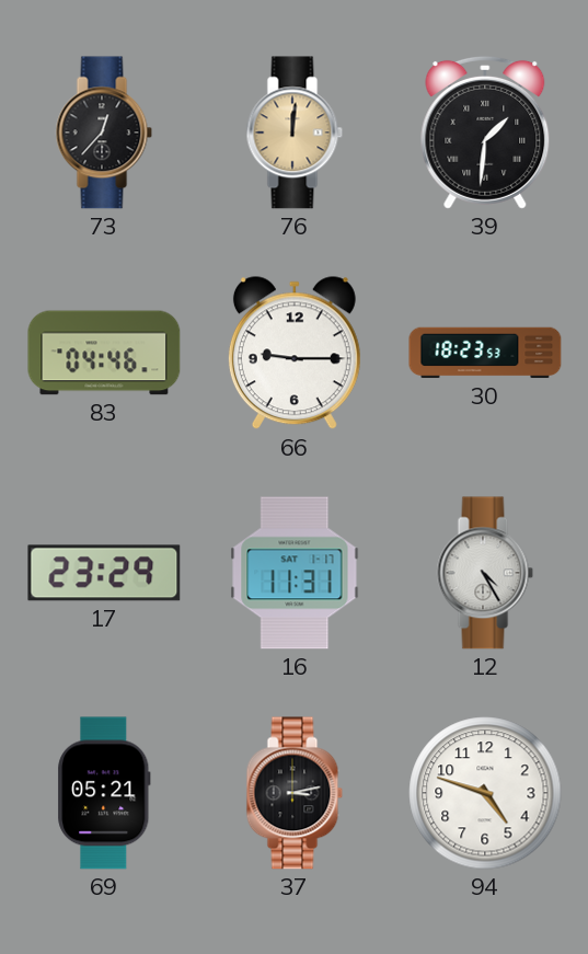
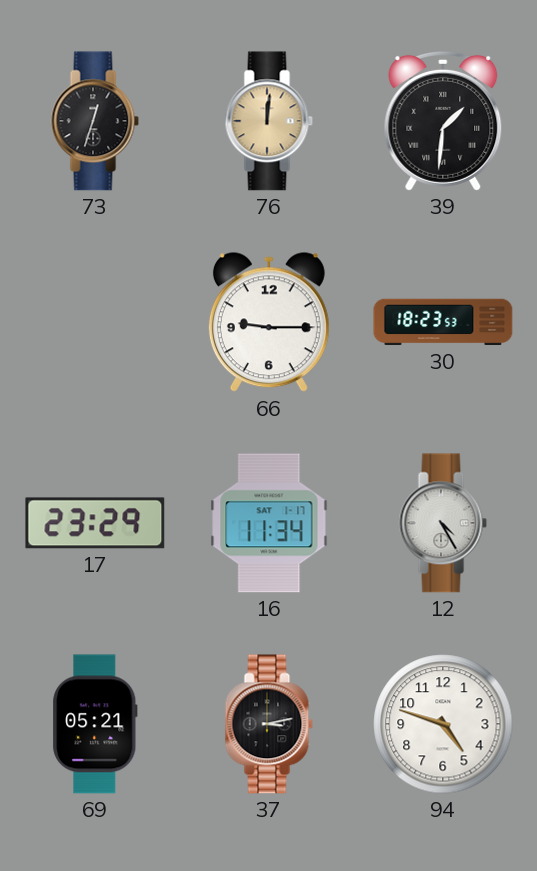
73: 12:37 -> 12:33
83: 04:46 -> none
16: 11:31 -> 11:34
